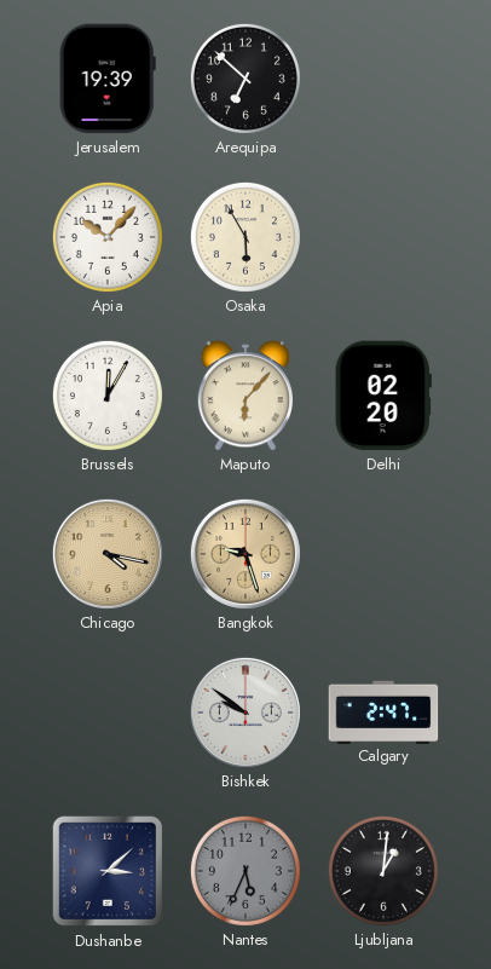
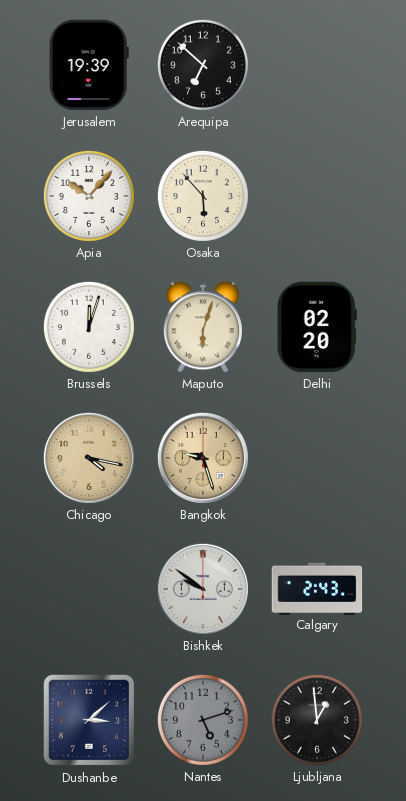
Osaka: 5:55 -> 5:53
Brussels: 12:05 -> 12:03
Maputo: 6:07 -> 6:03
Calgary: 2:47 -> 2:43
Nantes: 5:34 -> 5:12
Ljubljana: 1:01 -> 12:59
